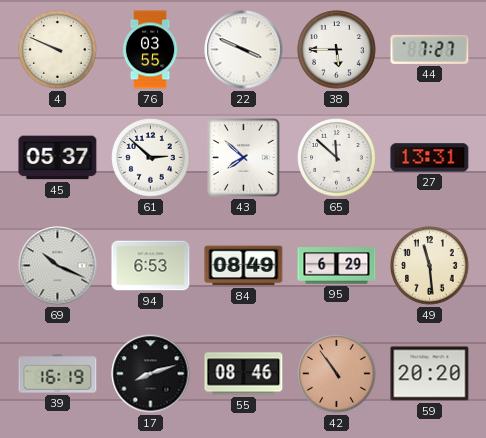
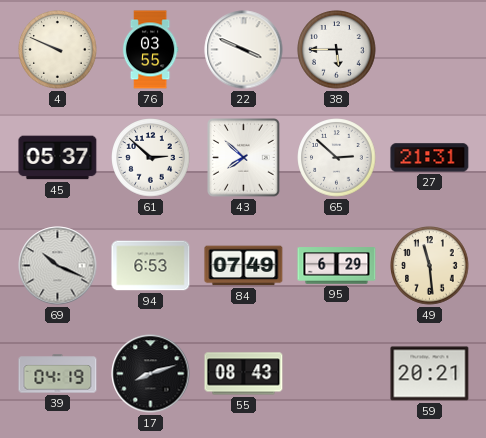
44: 7:27 -> none
65: 11:52 -> 2:52
27: 13:31 -> 21:31
84: 08:49 -> 07:49
39: 16:19 -> 04:19
55: 08:46 -> 08:43
42: 10:54 -> none
59: 20:20 -> 20:21
